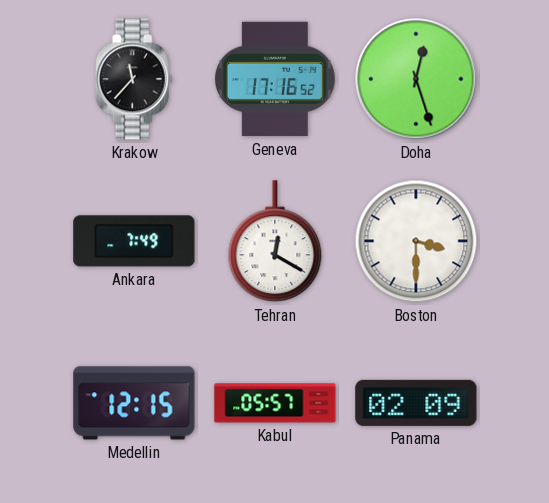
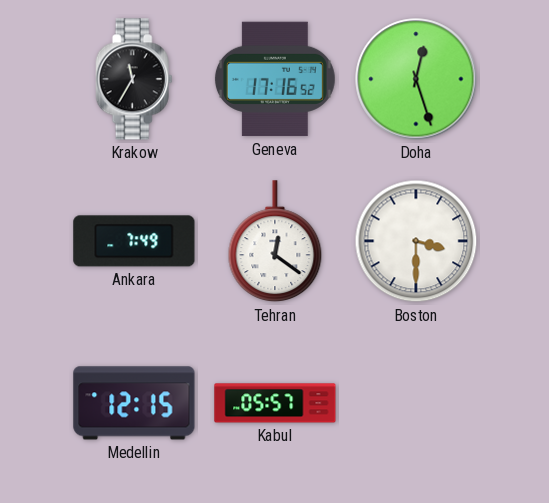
Krakow: 11:37 -> 11:35
Tehran: 12:20 -> 12:21
Panama: 02:09 -> none
